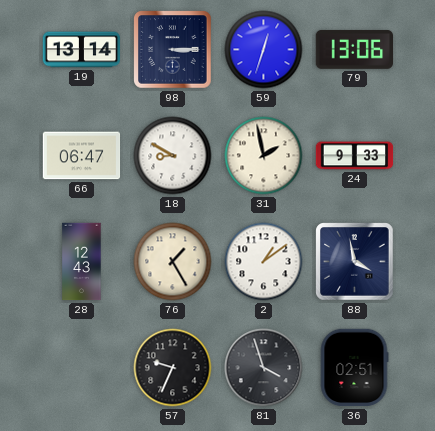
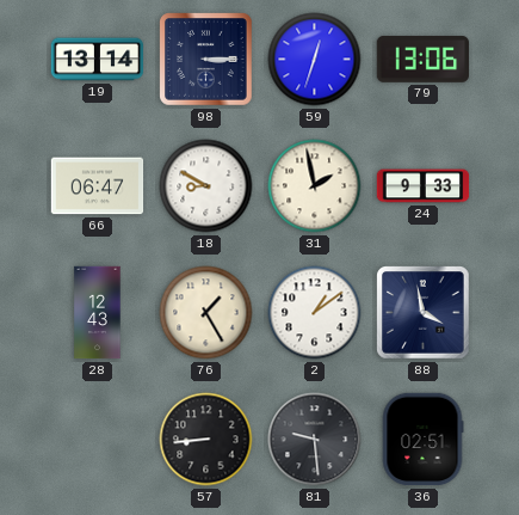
57: 9:34 -> 8:44
81: 3:57 -> 9:29
